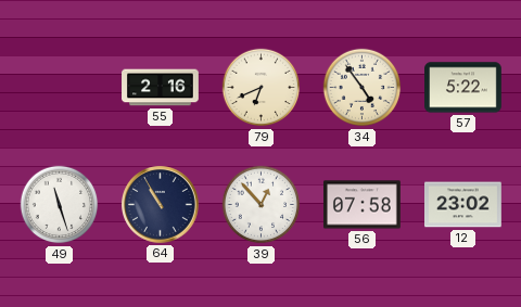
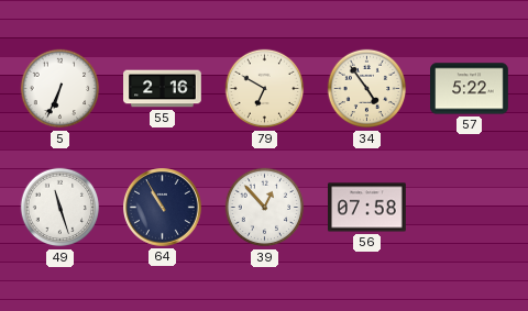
5: none -> 6:34
79: 6:41 -> 6:50
12: 23:02 -> none
